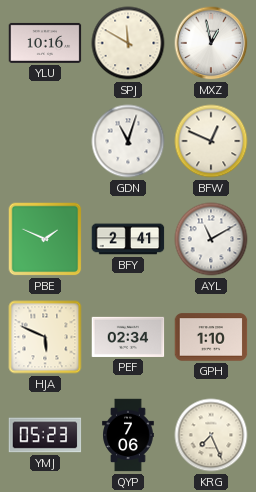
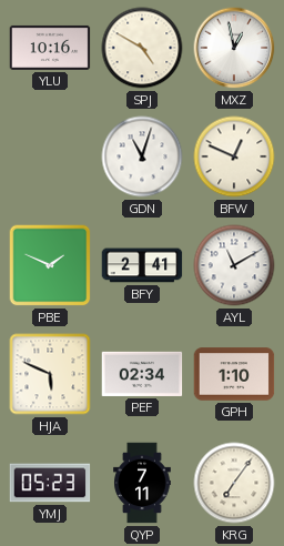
SPJ: 11:50 -> 4:50
QYP: 7:06 -> 7:11
KRG: 7:26 -> 7:06
